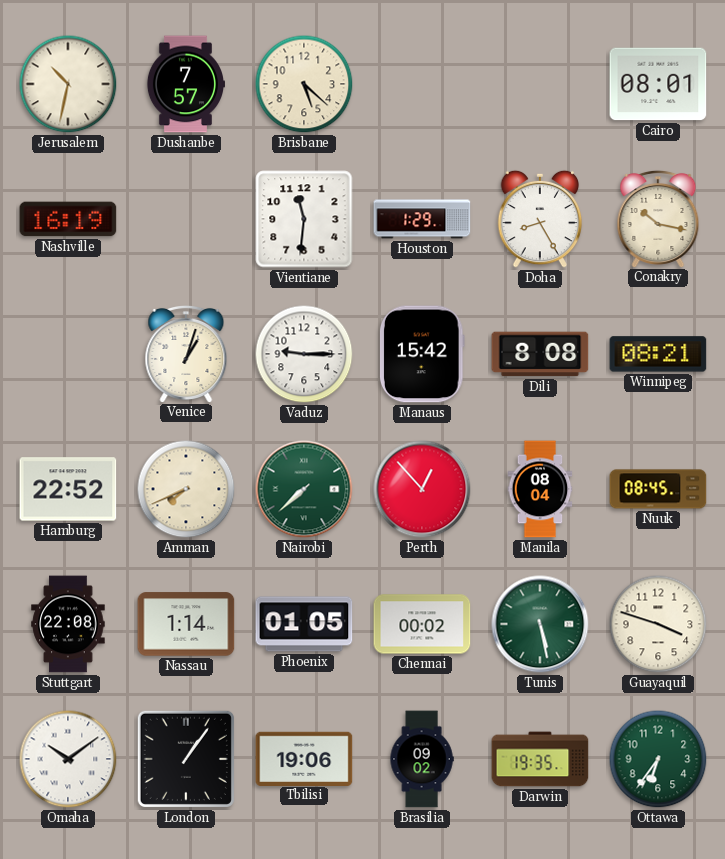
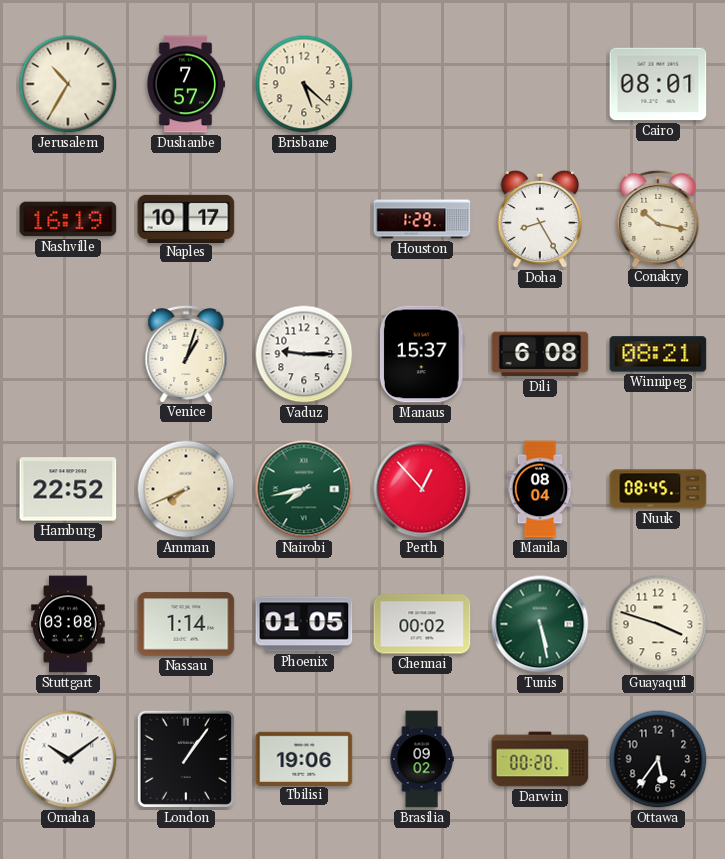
Jerusalem: 10:32 -> 10:35
Naples: none -> 10:17
Vientiane: 11:31 -> none
Manaus: 15:42 -> 15:37
Dili: 8:08 -> 6:08
Nairobi: 7:38 -> 7:43
Stuttgart: 22:08 -> 03:08
Darwin: 19:35 -> 00:20
Ottawa: 6:36 -> 5:36
Ottawa dial: green -> black
